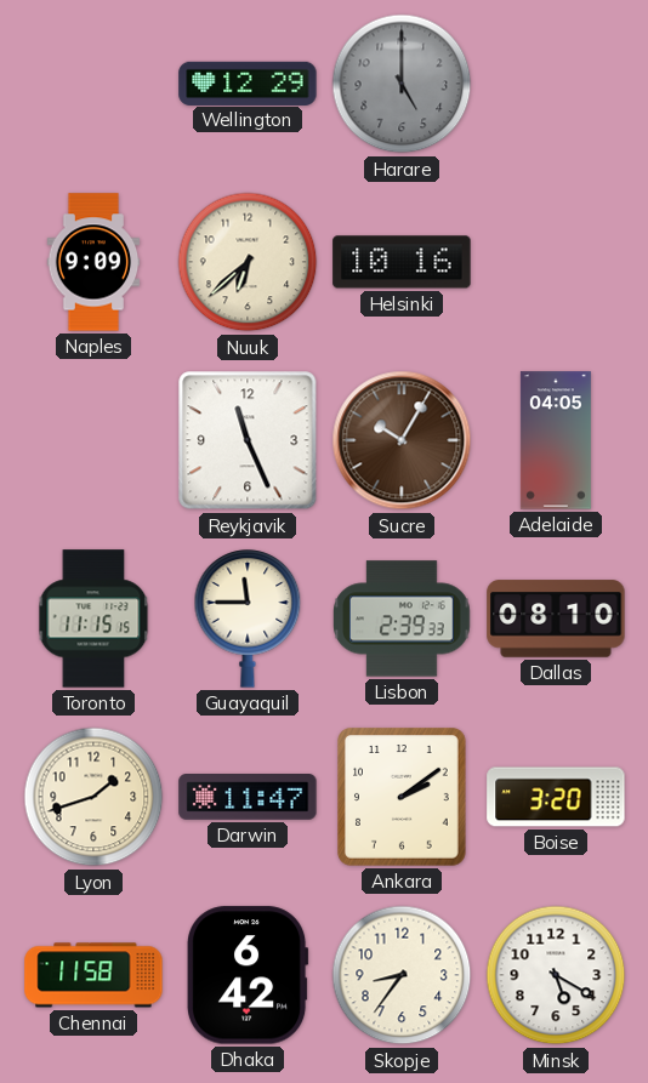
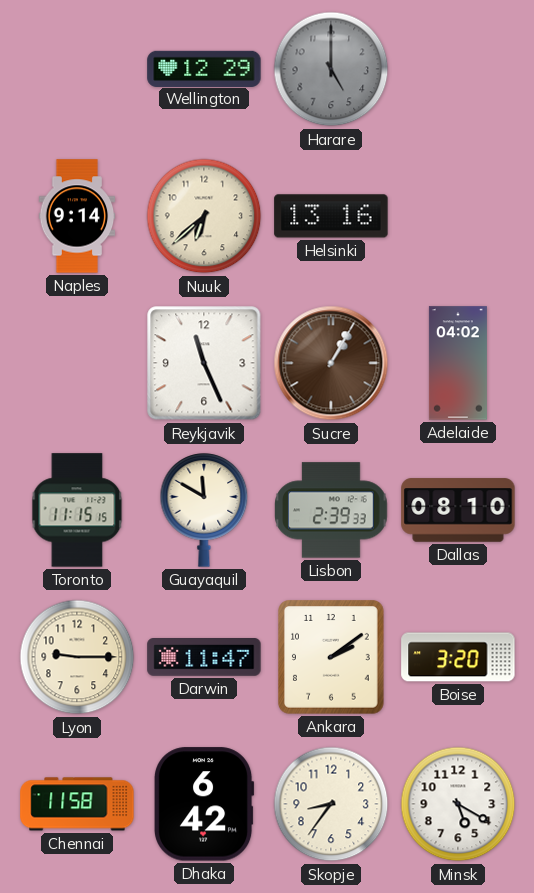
Naples: 9:09 -> 9:14
Helsinki: 10:16 -> 13:16
Sucre: 10:05 -> 1:05
Adelaide: 04:05 -> 04:02
Guayaquil: 11:45 -> 11:50
Lyon: 1:42 -> 9:15
